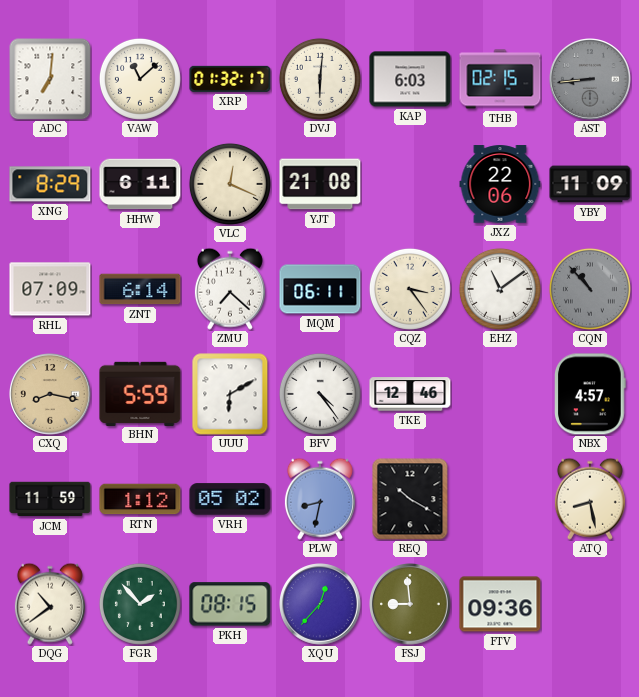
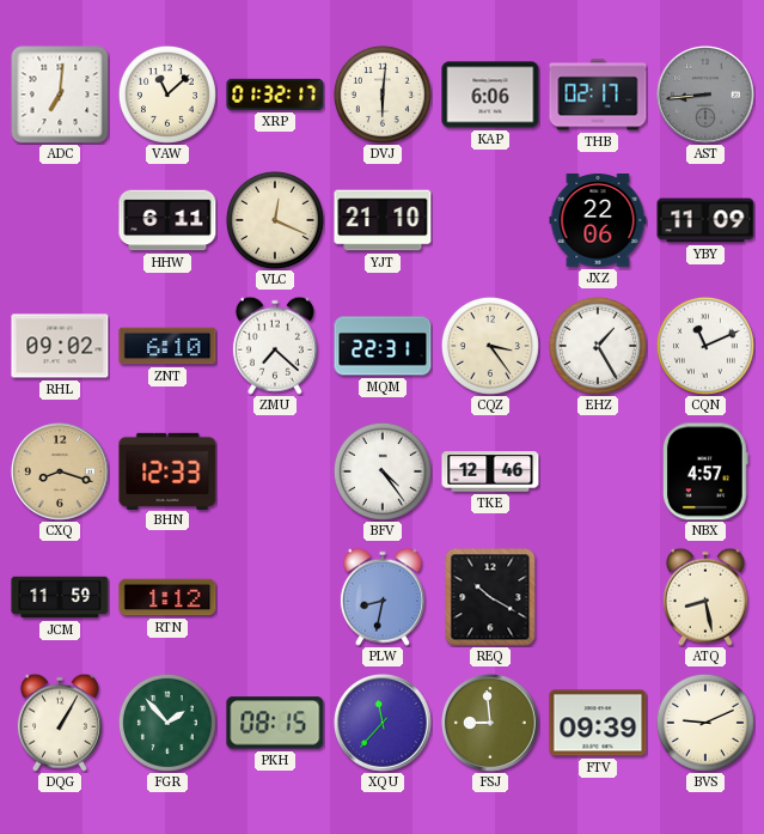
KAP: 6:03 -> 6:06
THB: 02:15 -> 02:17
XNG: 8:29 -> none
YJT: 21:08 -> 21:10
RHL: 07:09 -> 09:02
ZNT: 6:14 -> 6:10
MQM: 06:11 -> 22:31
EHZ: 11:09 -> 1:25
CQN: 10:53 -> 11:11
CQN dial: grey -> white
CXQ: 8:17 -> 8:18
BHN: 5:59 -> 12:33
UUU: 6:10 -> none
VRH: 05:02 -> none
DQG: 10:39 -> 1:05
XQU: 12:37 -> 11:37
FTV: 09:36 -> 09:39
BVS: none -> 9:11
